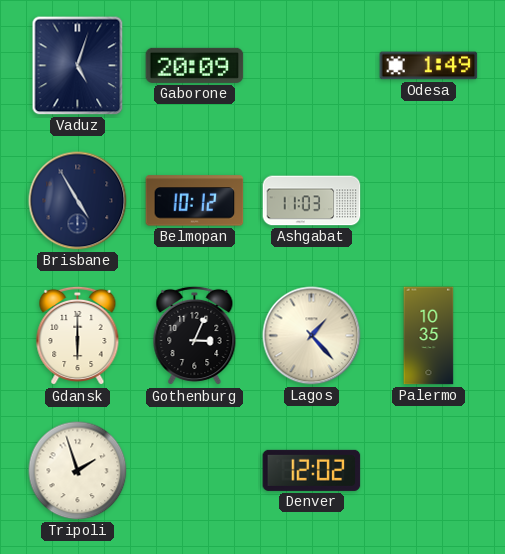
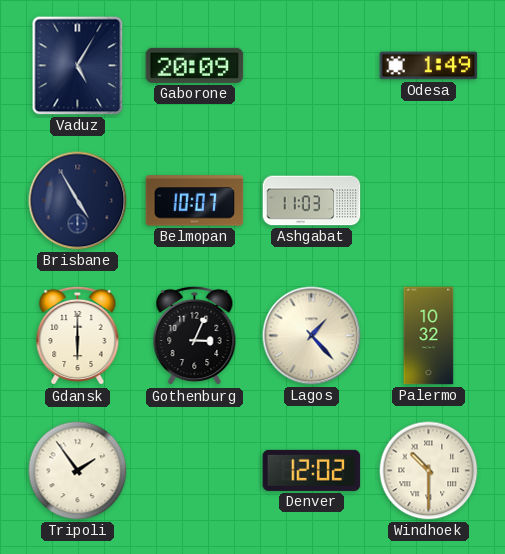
Vaduz: 5:03 -> 5:05
Belmopan: 10:12 -> 10:07
Palermo: 10:35 -> 10:32
Tripoli: 1:57 -> 1:54
Windhoek: none -> 10:30
